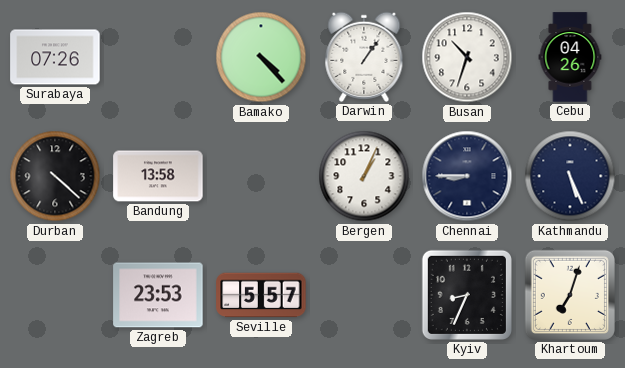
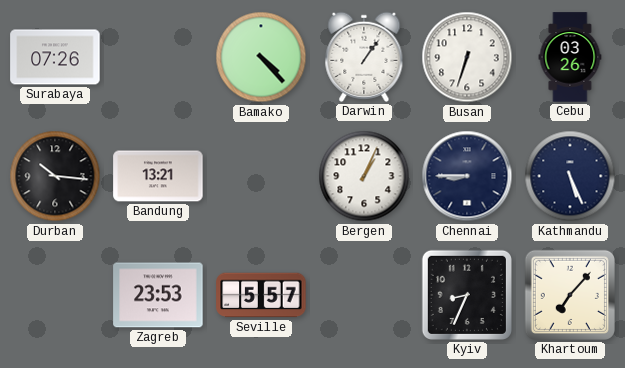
Busan: 10:33 -> 6:33
Cebu: 04:26 -> 03:26
Durban: 4:22 -> 10:16
Bandung: 13:58 -> 13:21
Khartoum: 7:03 -> 7:07
